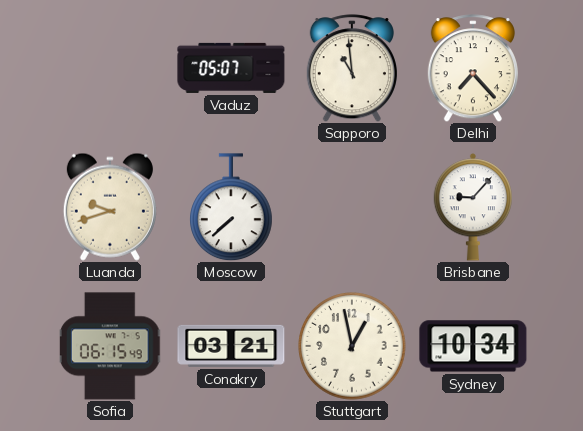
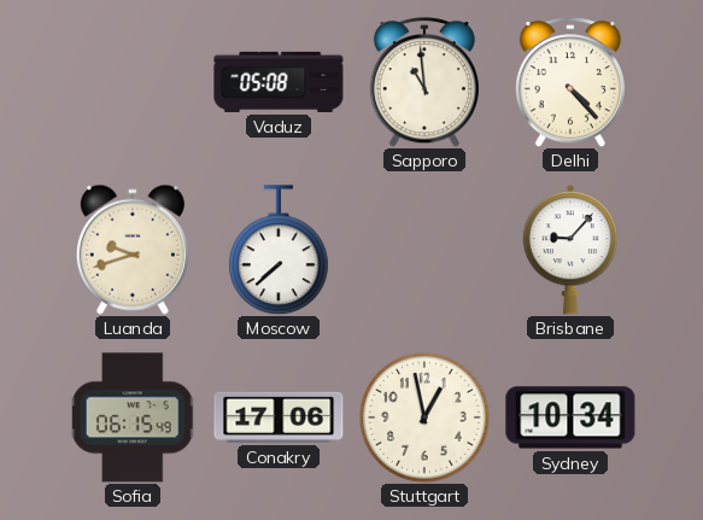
Vaduz: 05:07 -> 05:08
Delhi: 7:23 -> 4:23
Conakry: 03:21 -> 17:06
